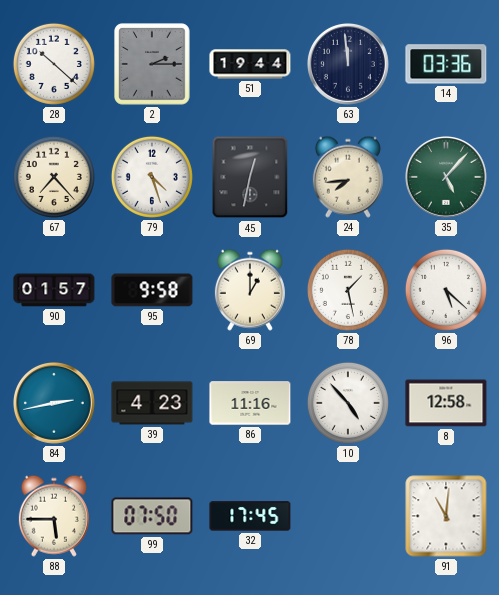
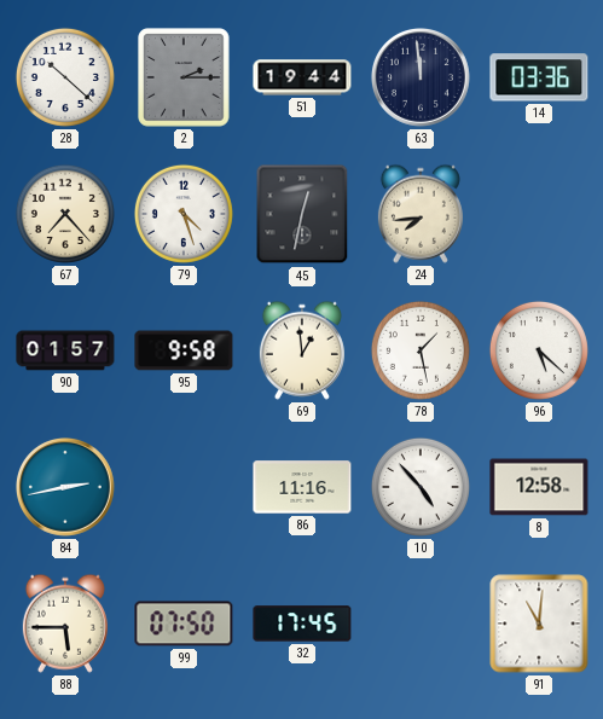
35: 5:07 -> none
69: 1:00 -> 12:59
39: 4:23 -> none
